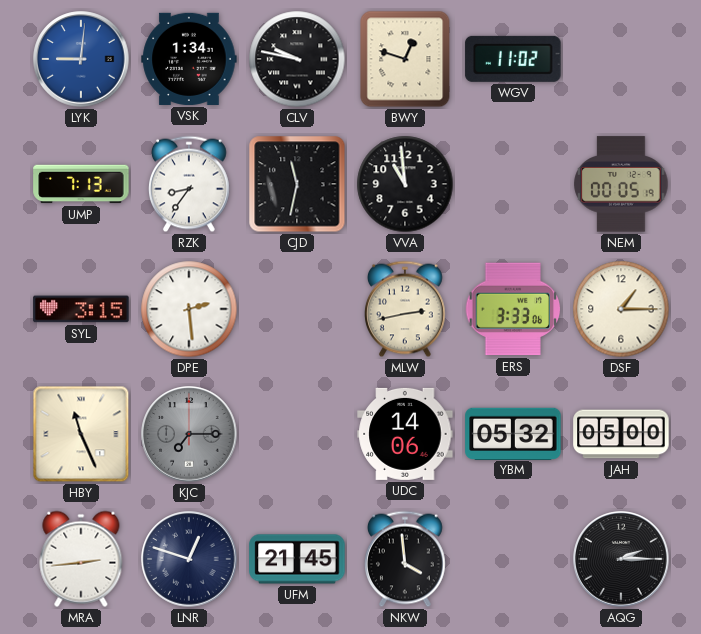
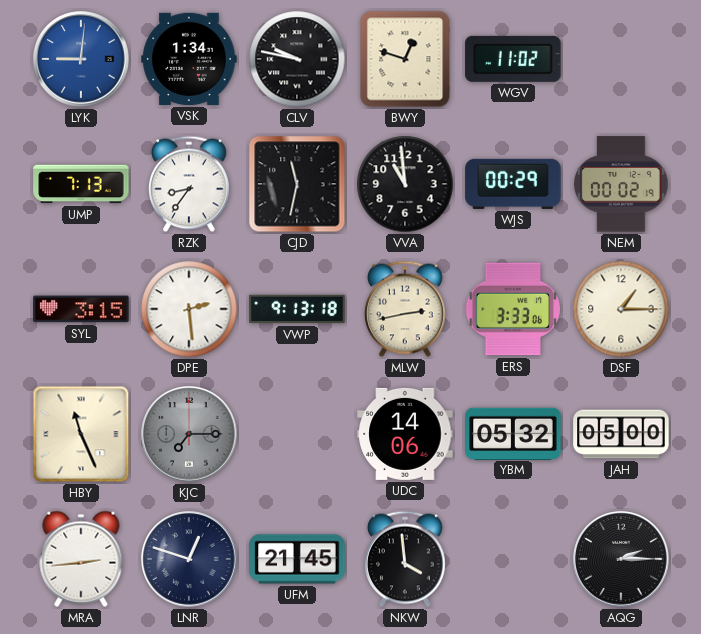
WJS: none -> 00:29
NEM: 00:05 -> 00:02
VWP: none -> 9:13
